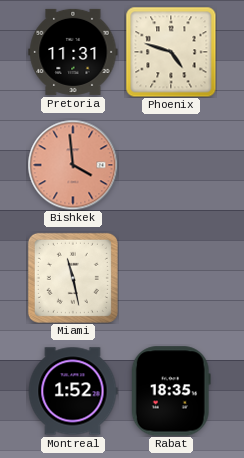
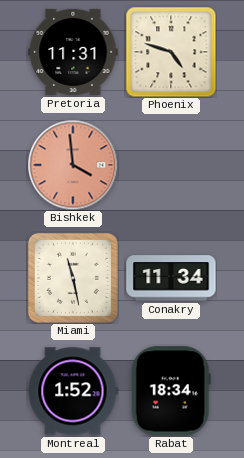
Conakry: none -> 11:34
Rabat: 18:35 -> 18:34
